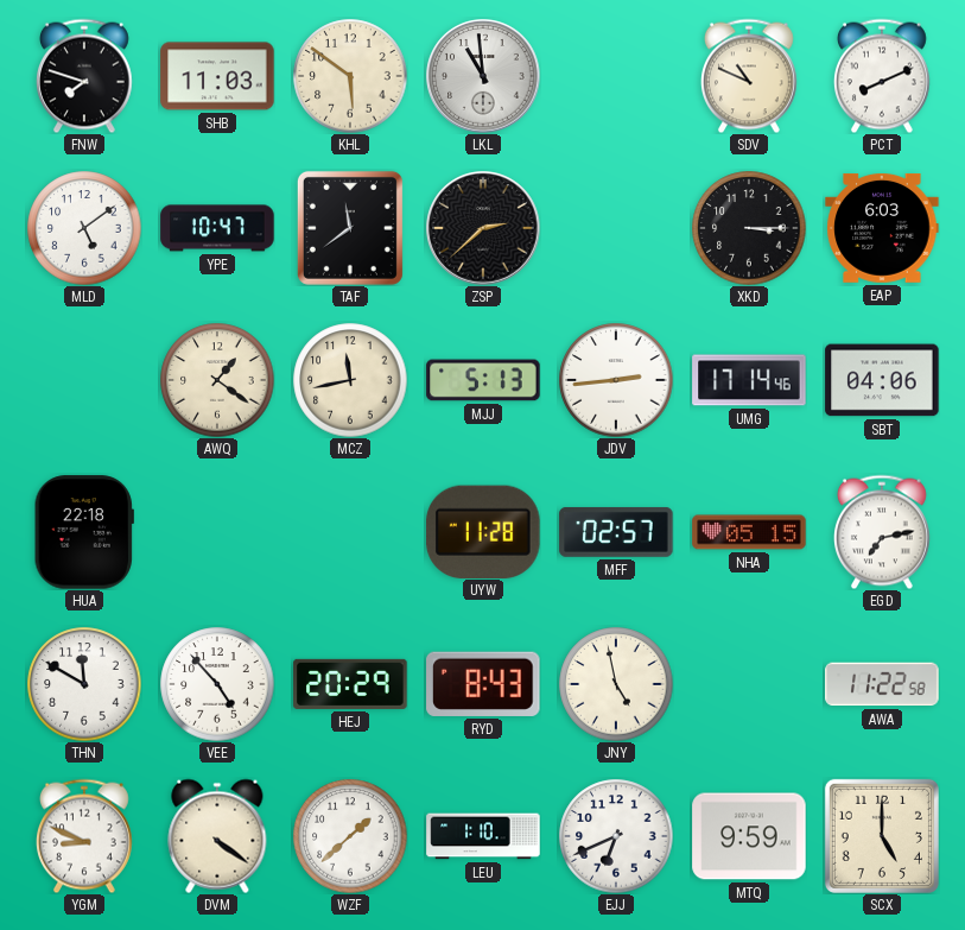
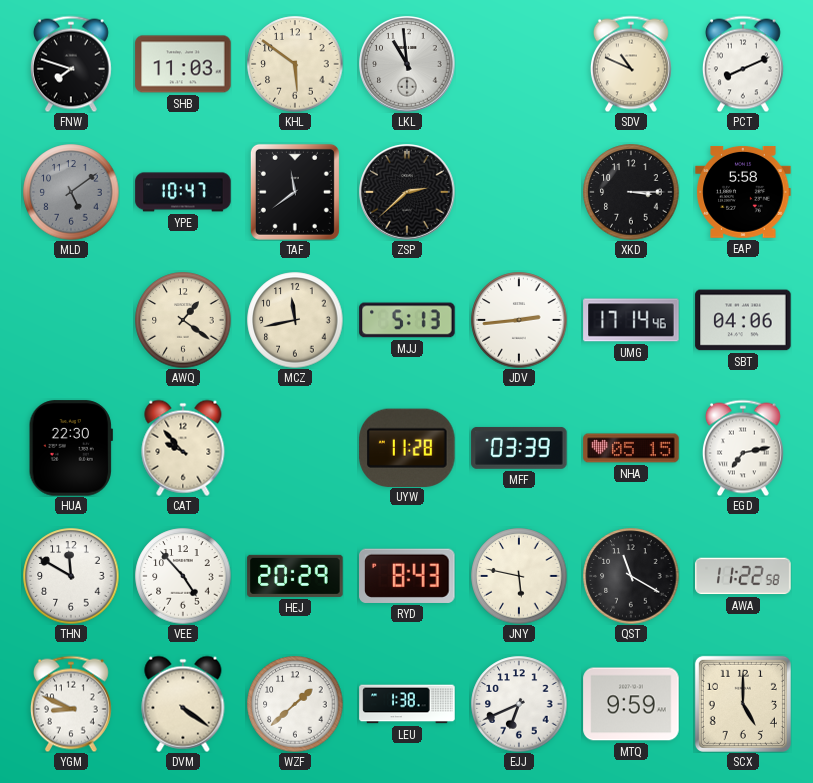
MLD dial: white -> grey
EAP: 6:03 -> 5:58
HUA: 22:18 -> 22:30
CAT: none -> 9:53
MFF: 02:57 -> 03:39
JNY: 4:58 -> 5:47
QST: none -> 11:20
LEU: 1:10 -> 1:38
